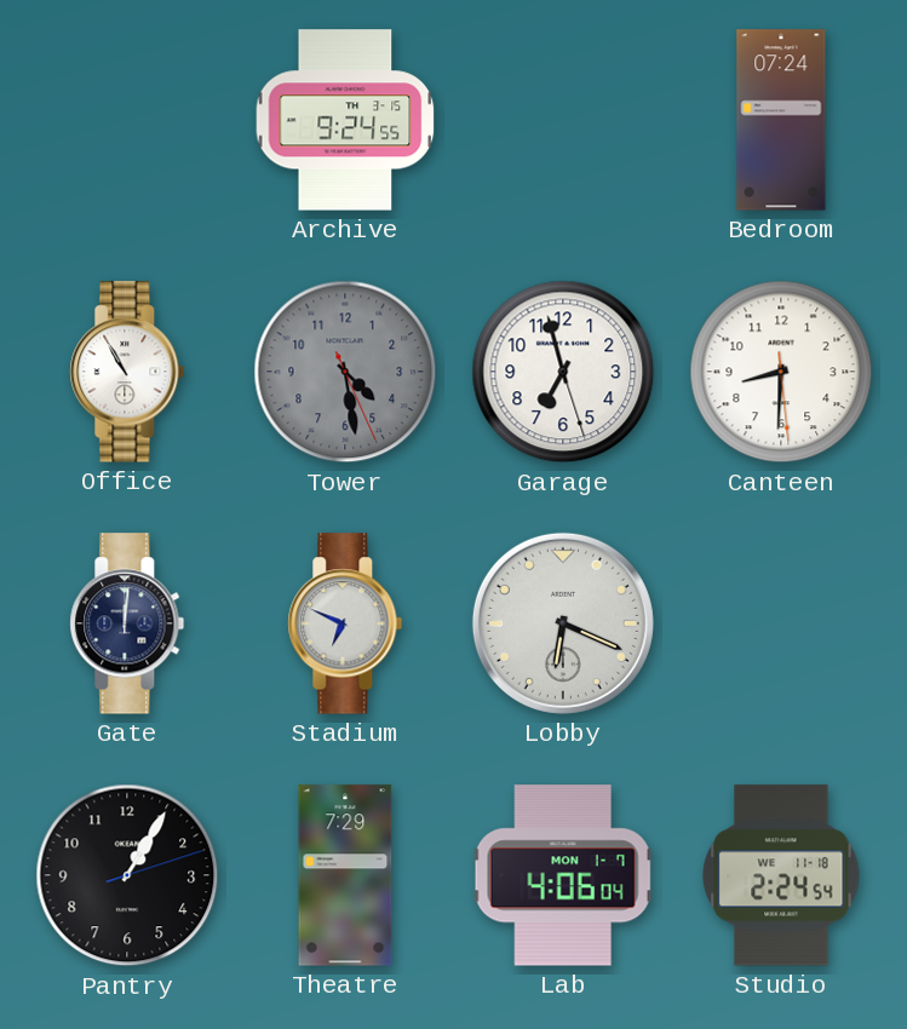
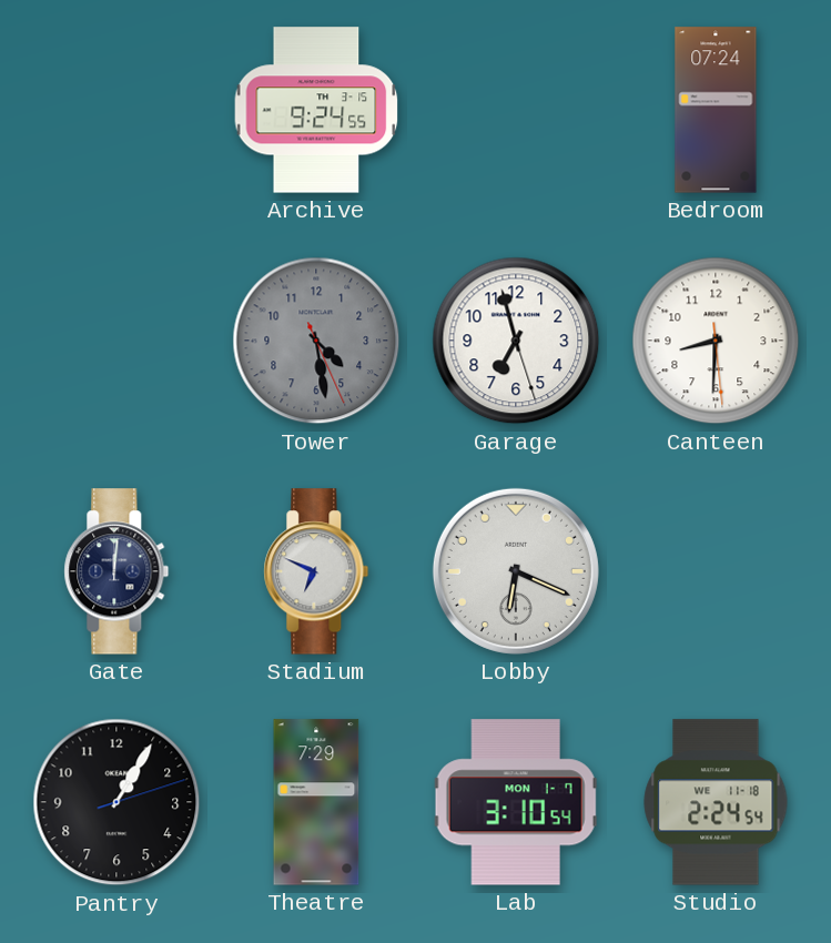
Office: 10:55 -> none
Lab: 4:06 -> 3:10
